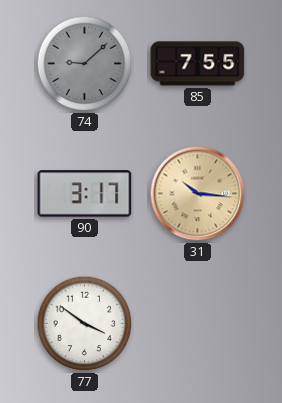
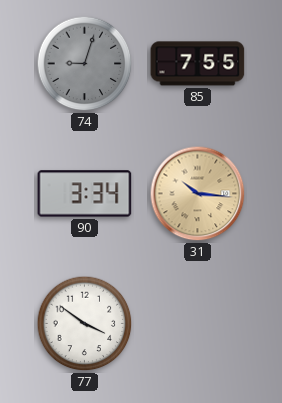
74: 9:08 -> 9:03
90: 3:17 -> 3:34
